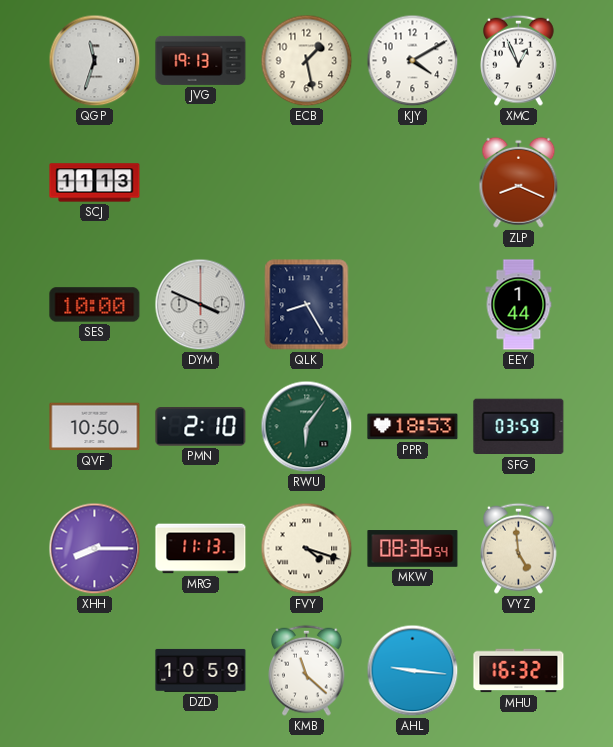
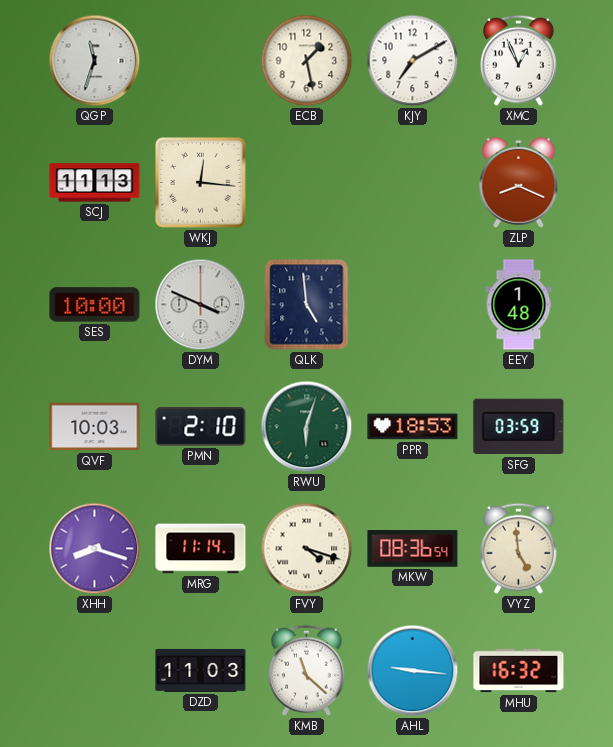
JVG: 19:13 -> none
KJY: 4:10 -> 7:10
WKJ: none -> 12:16
QLK: 8:25 -> 4:59
EEY: 1:44 -> 1:48
QVF: 10:50 -> 10:03
RWU: 6:06 -> 6:03
XHH: 8:15 -> 8:18
MRG: 11:13 -> 11:14
DZD: 10:59 -> 11:03
